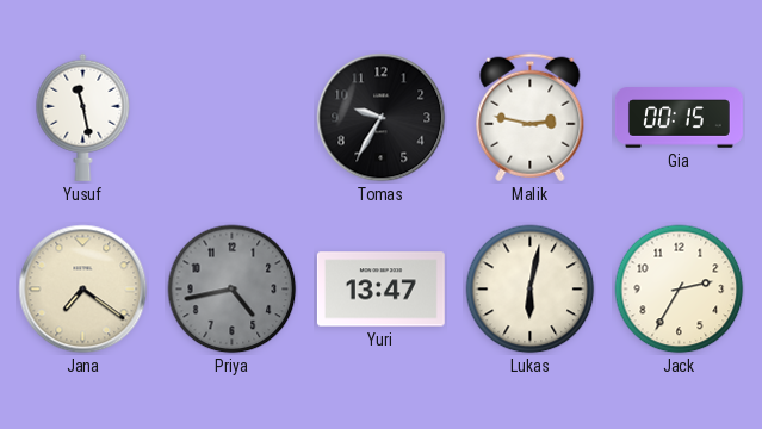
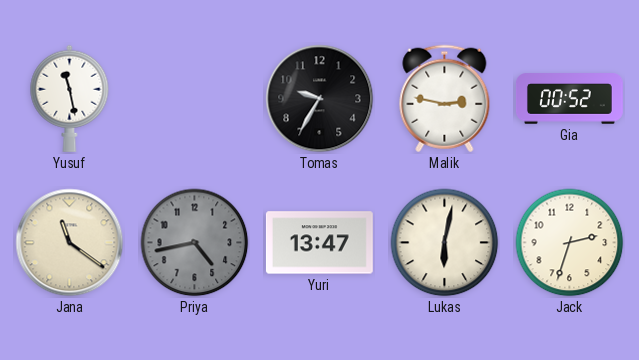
Gia: 00:15 -> 00:52
Jana: 7:21 -> 11:21
Jack: 2:35 -> 2:33
